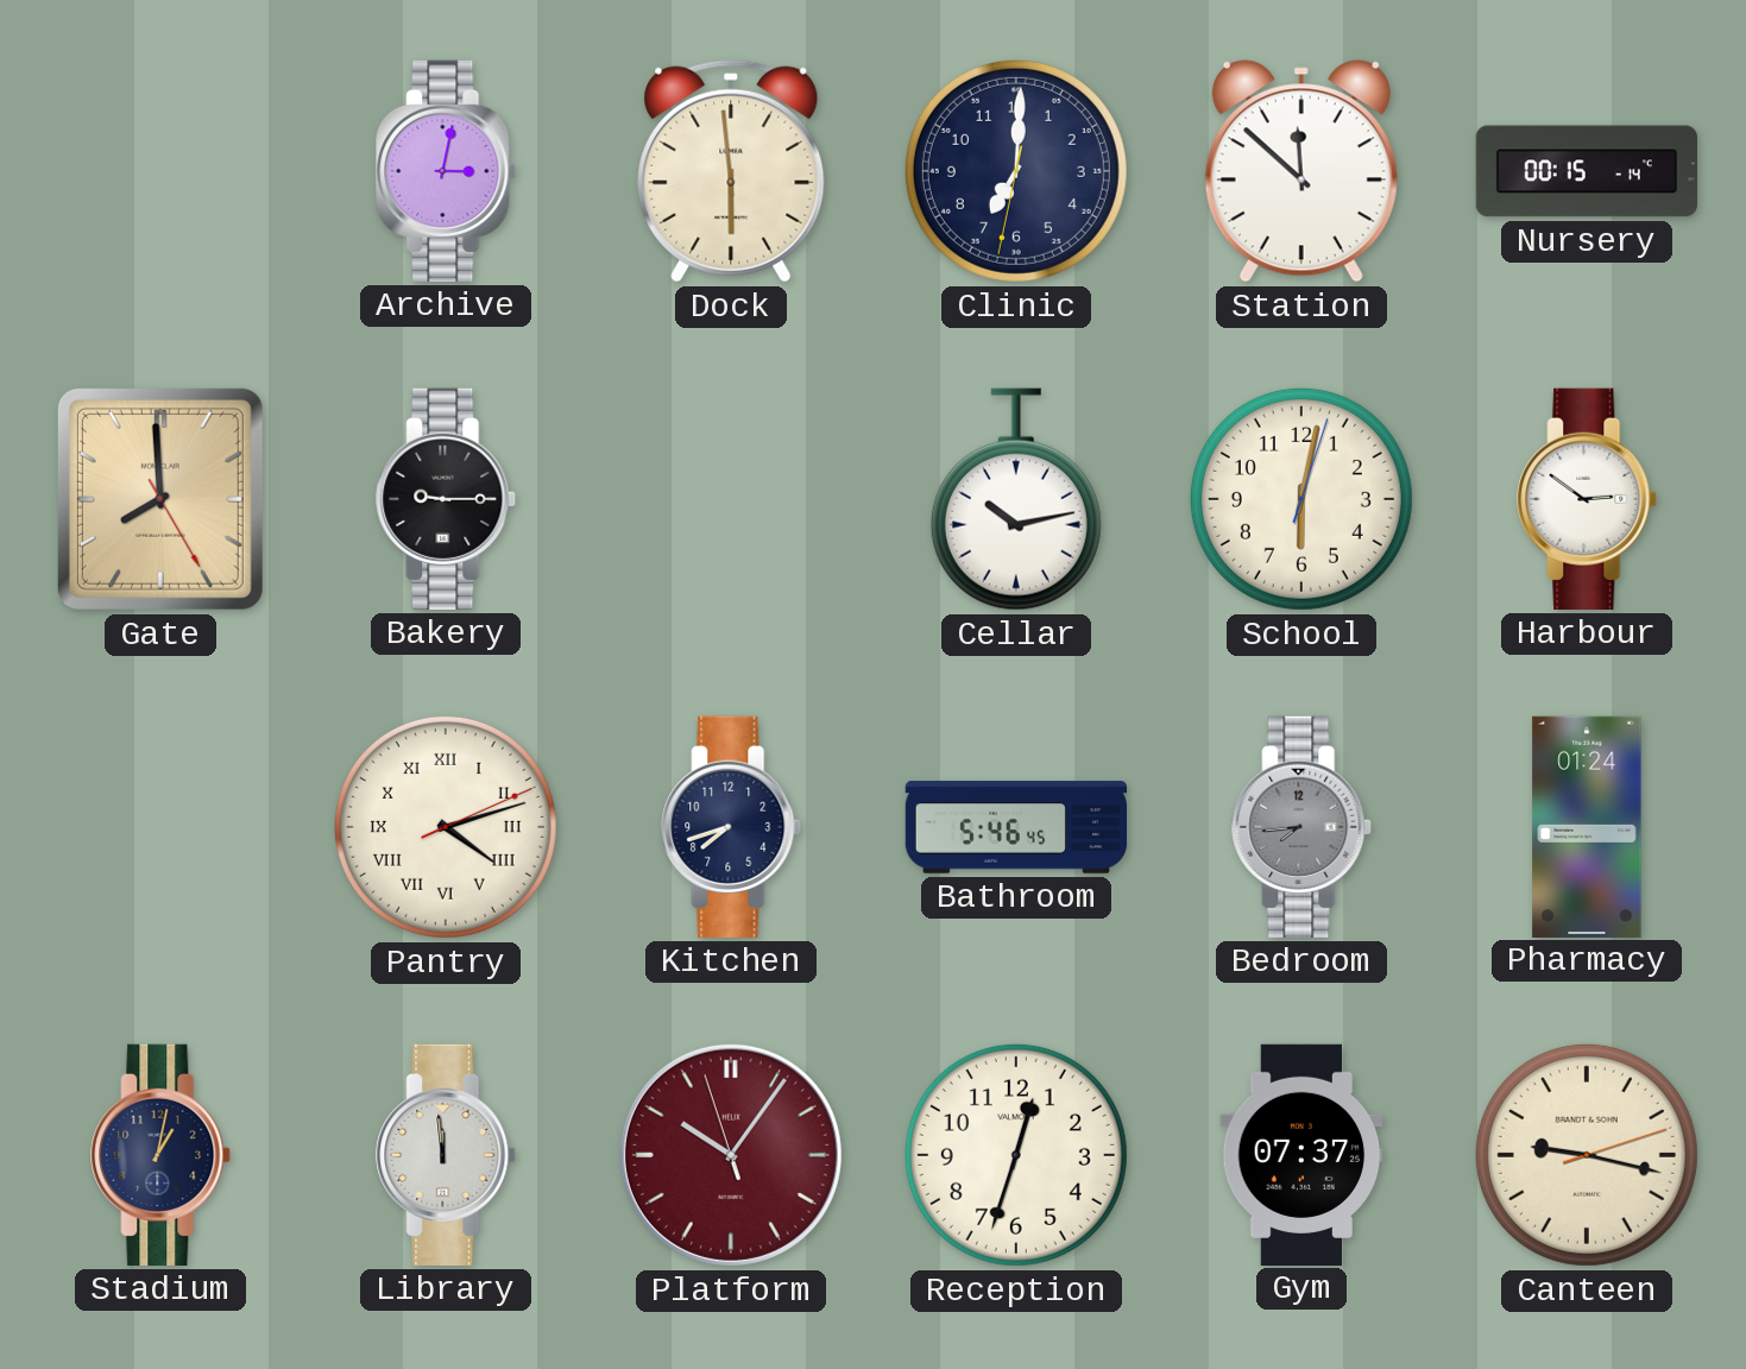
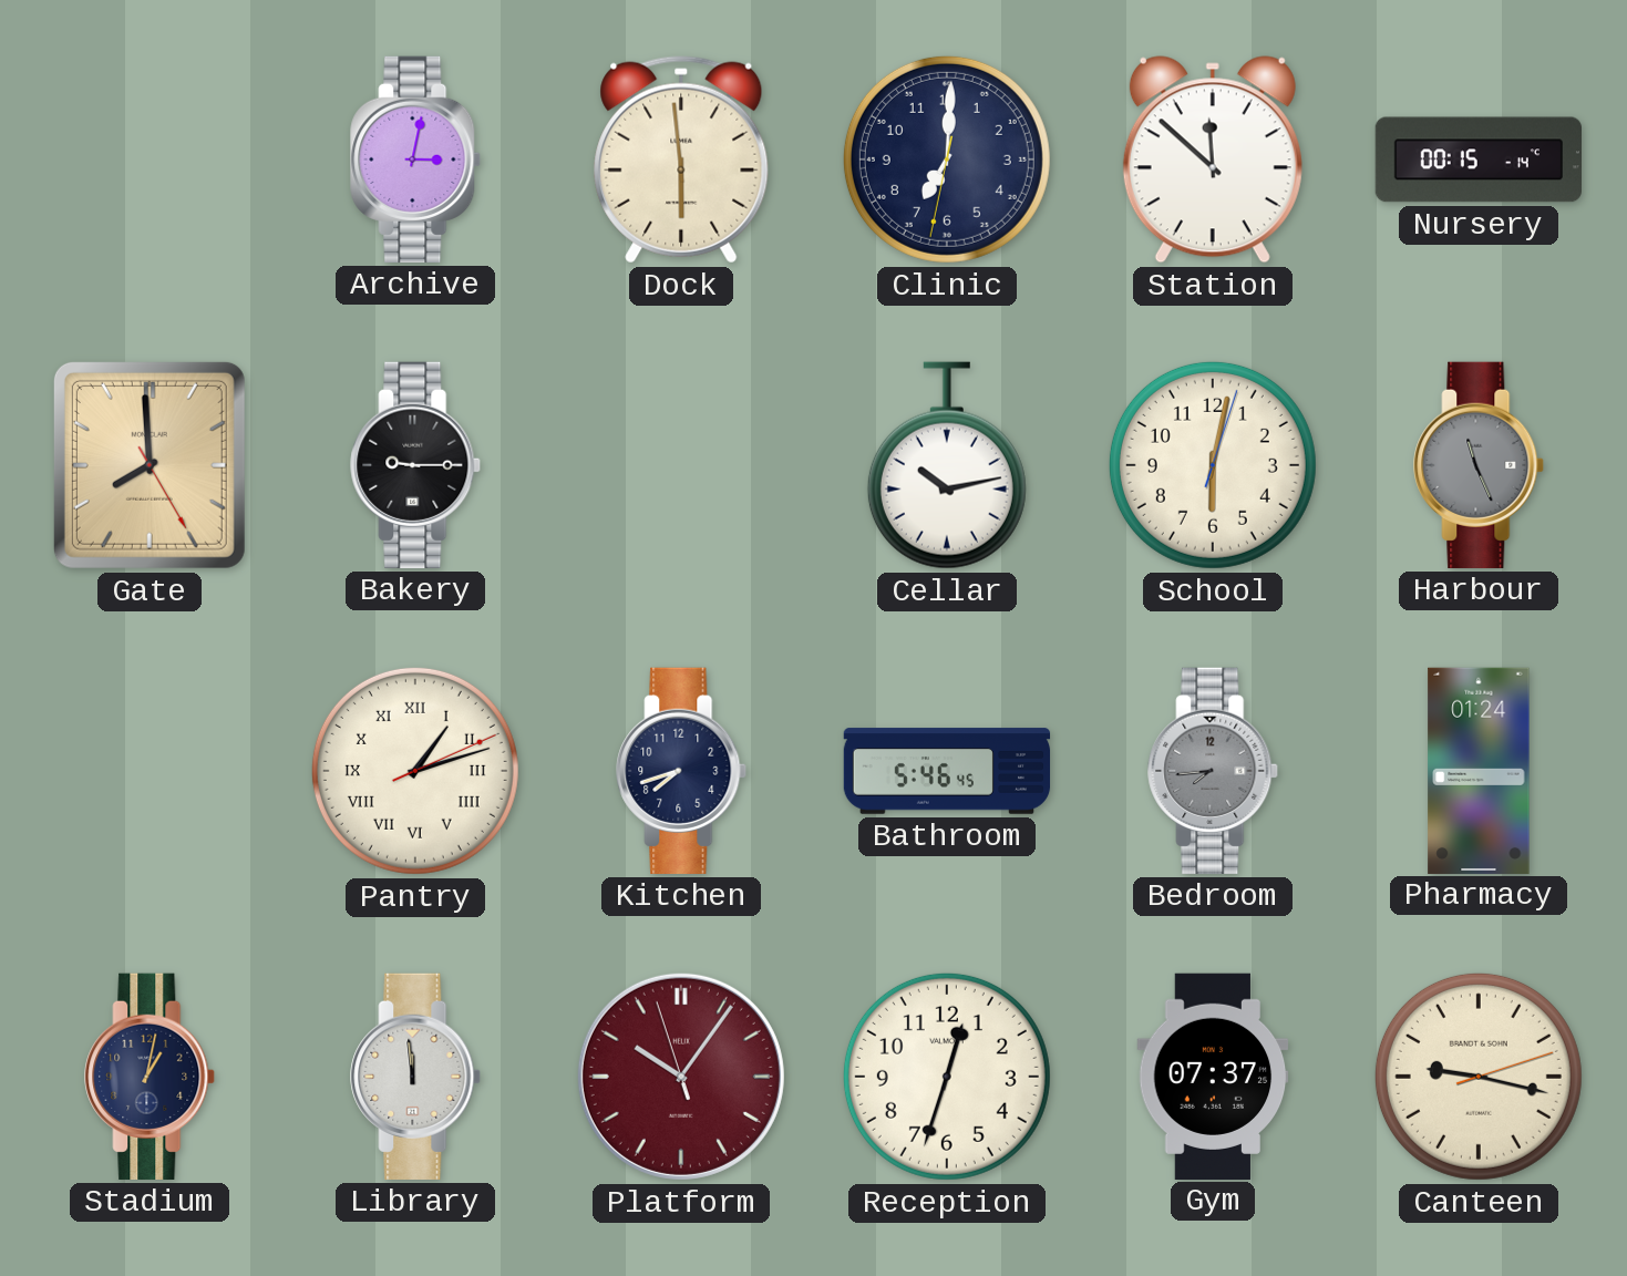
Harbour: 2:51 -> 11:26
Harbour dial: white -> grey
Pantry: 4:12 -> 1:12
